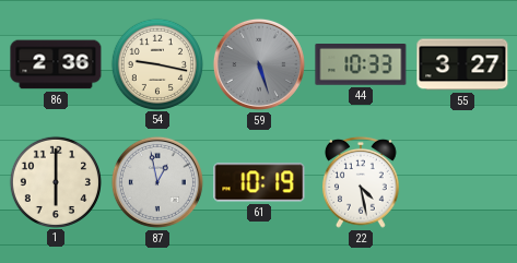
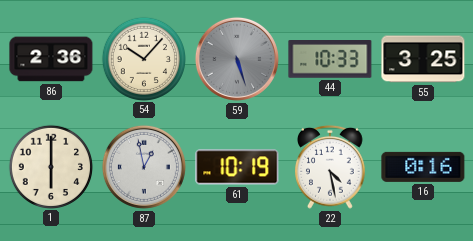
54: 9:17 -> 10:07
55: 3:27 -> 3:25
16: none -> 0:16
